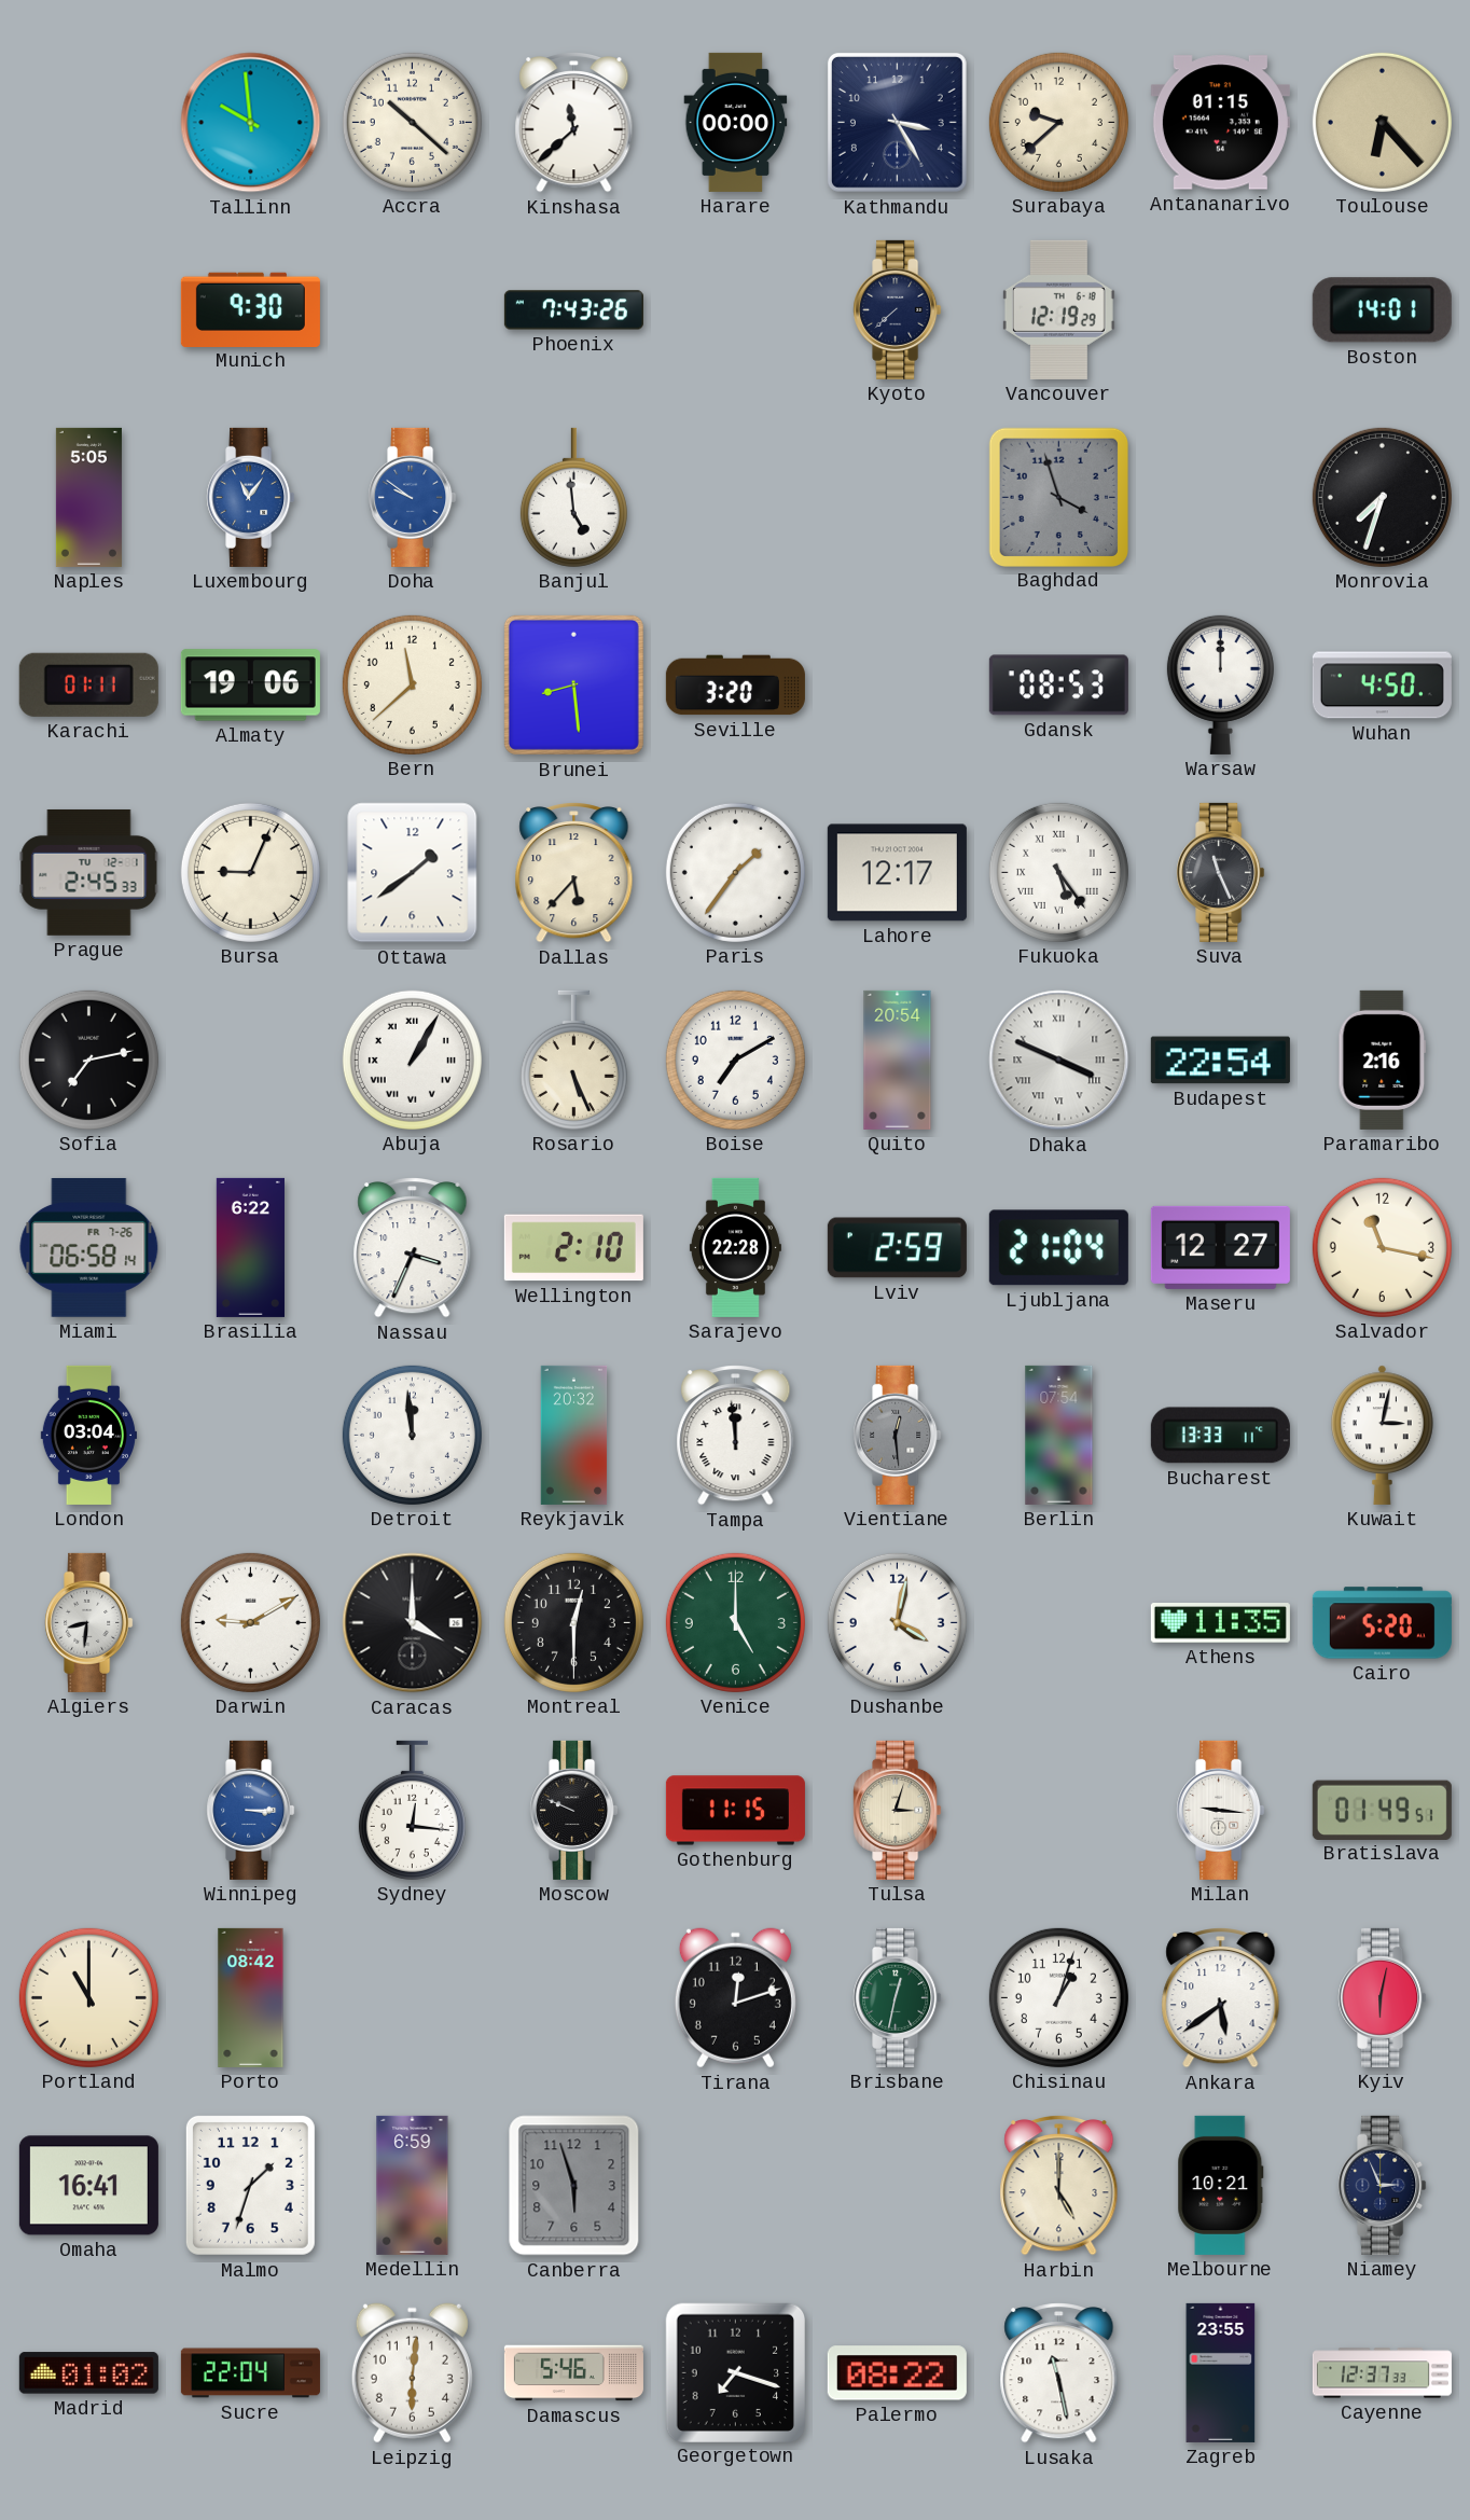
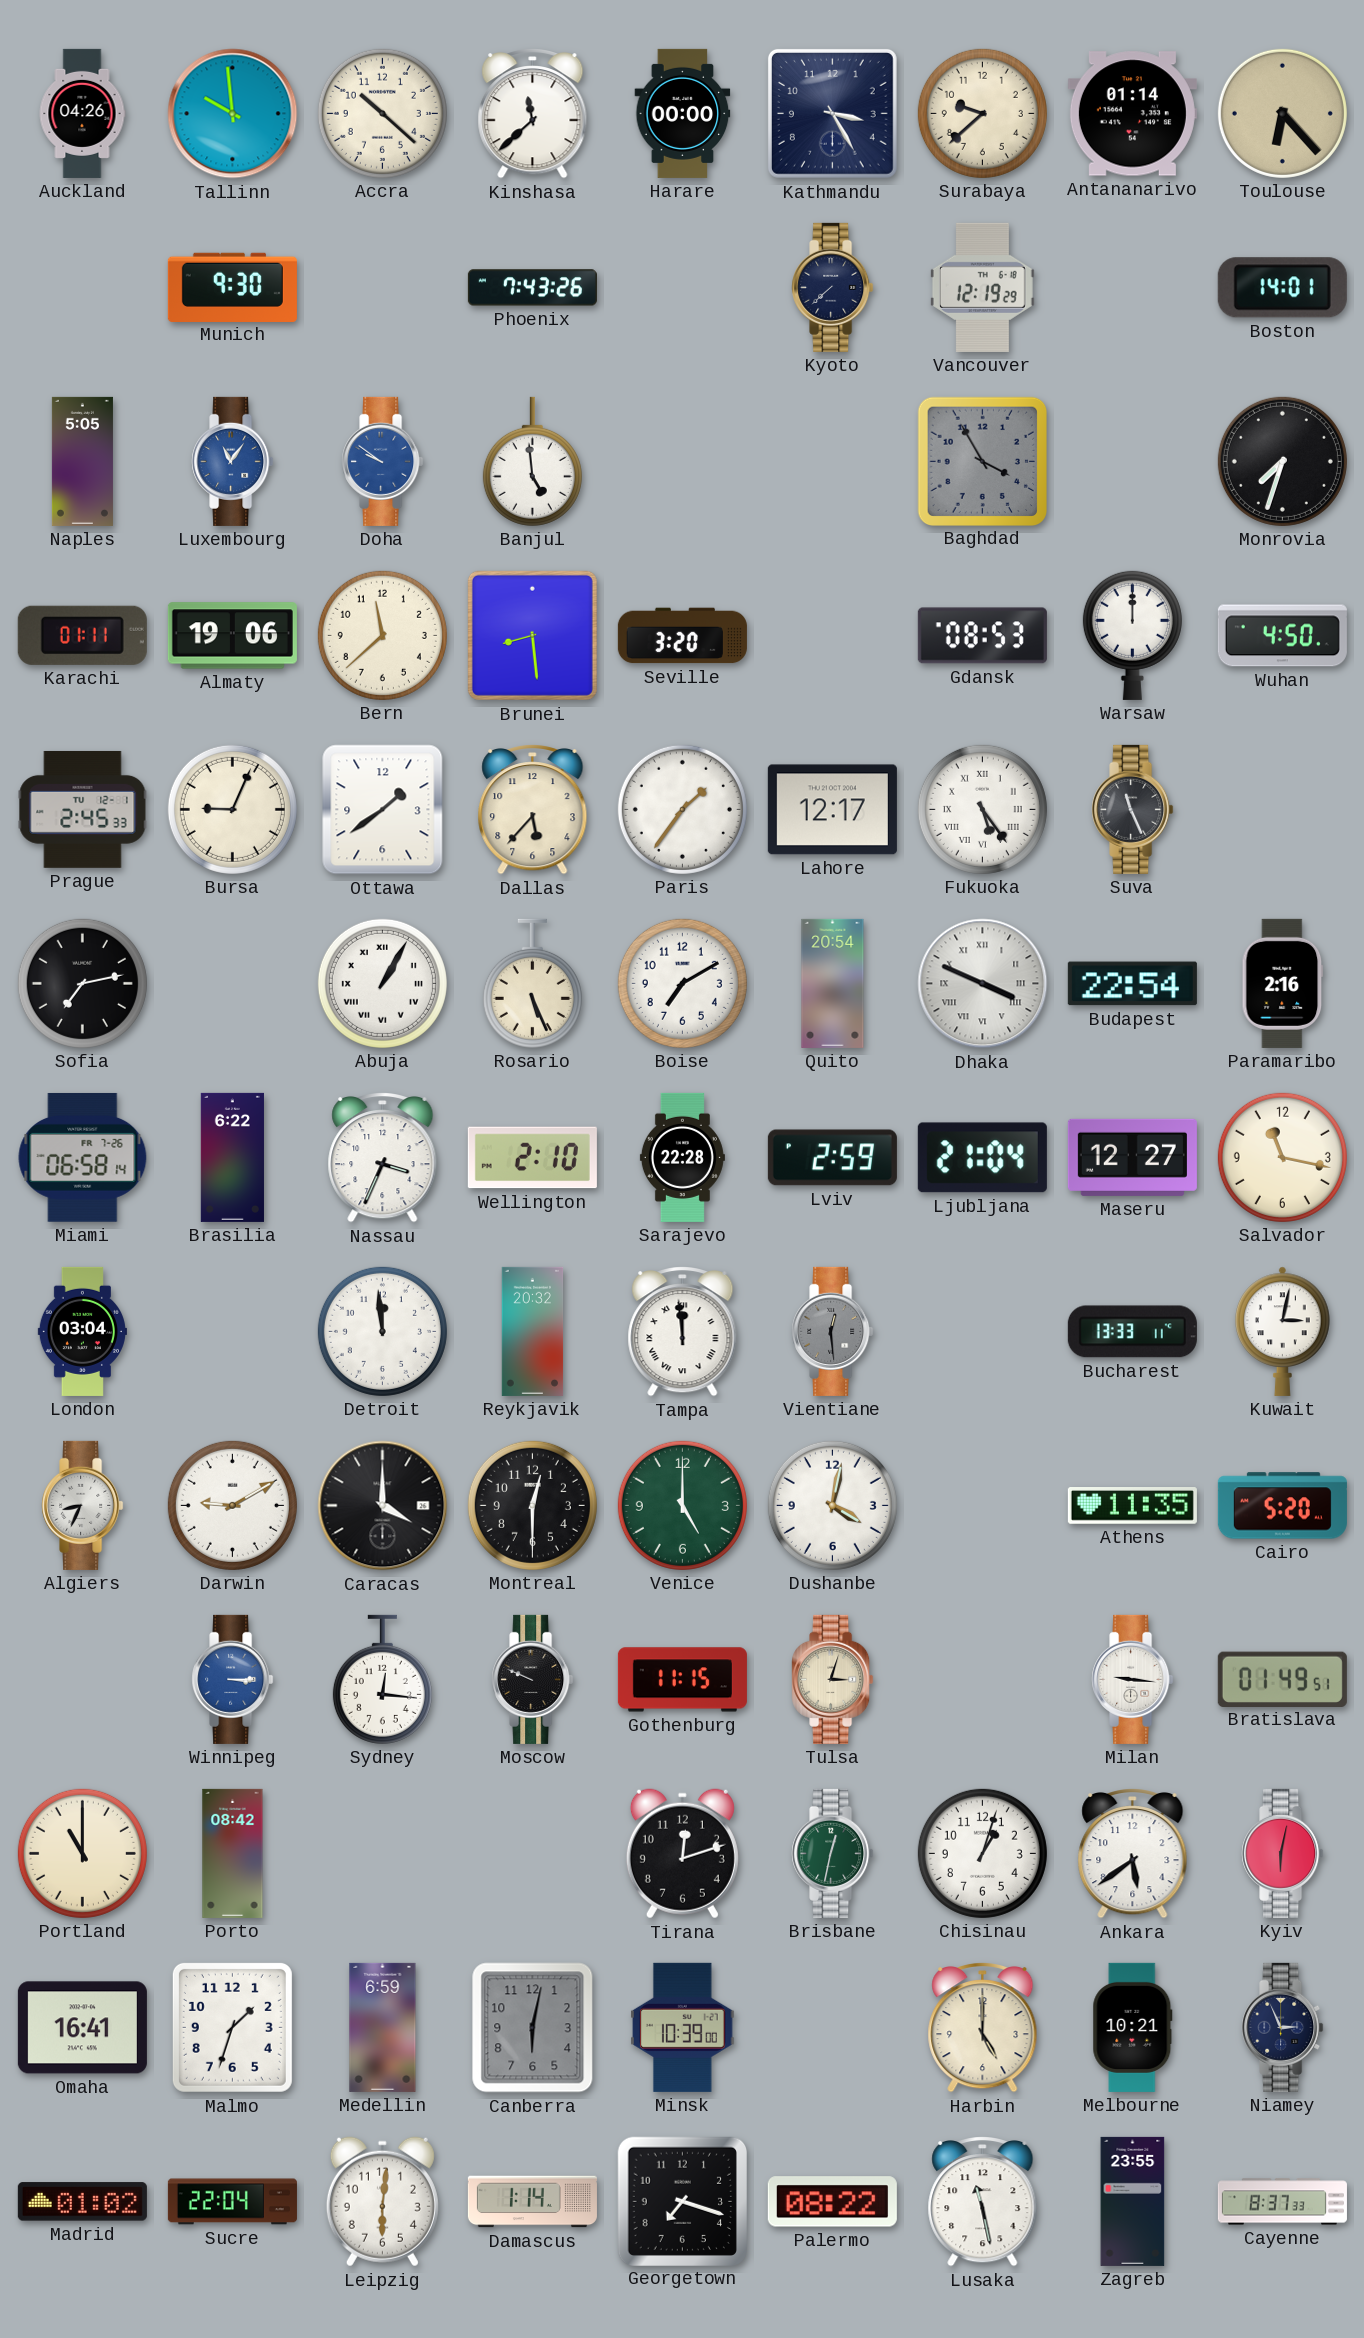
Auckland: none -> 04:26
Antananarivo: 01:15 -> 01:14
Baghdad: 3:57 -> 3:55
Berlin: 07:54 -> none
Algiers: 8:31 -> 8:34
Canberra: 5:57 -> 6:02
Minsk: none -> 10:39
Damascus: 5:46 -> 1:14
Cayenne: 12:37 -> 8:37
